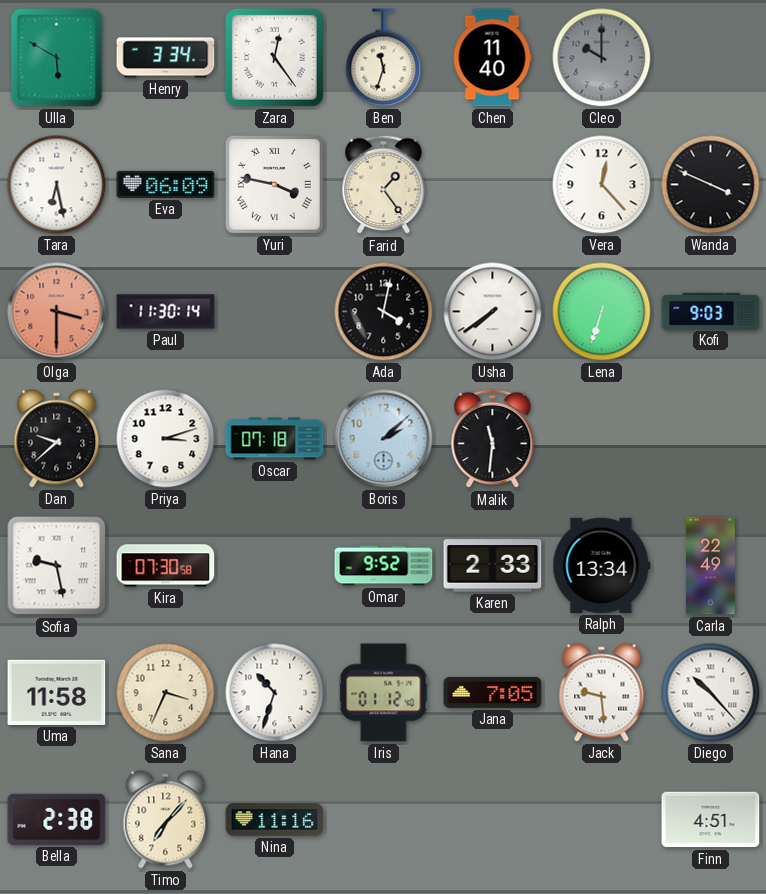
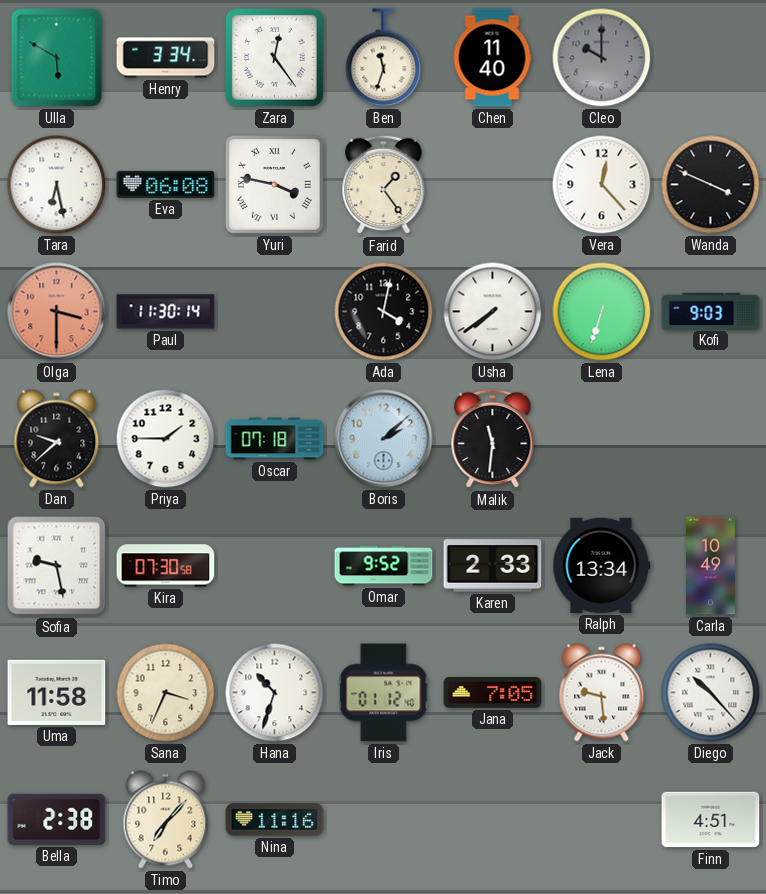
Eva: 06:09 -> 06:08
Priya: 3:12 -> 1:45
Carla: 22:49 -> 10:49
